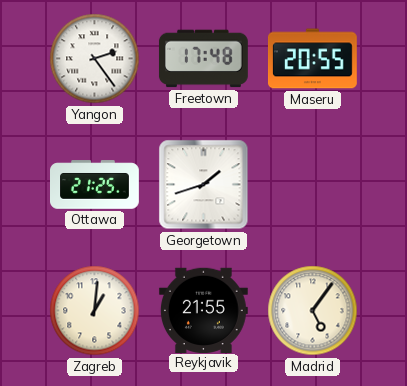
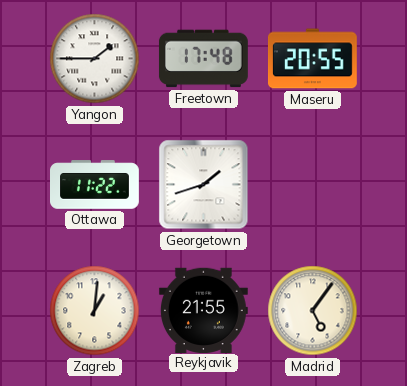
Yangon: 2:24 -> 1:45
Ottawa: 21:25 -> 11:22
